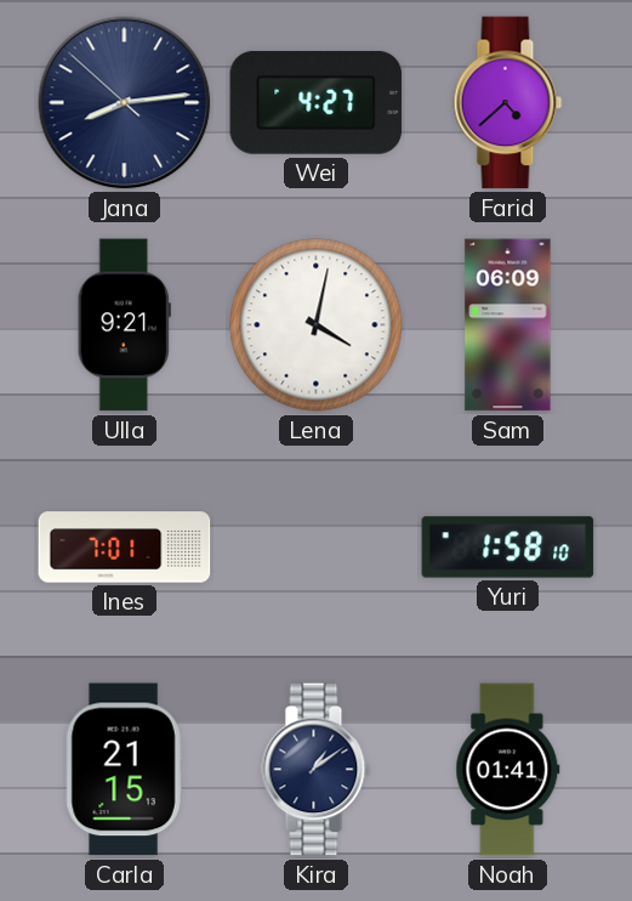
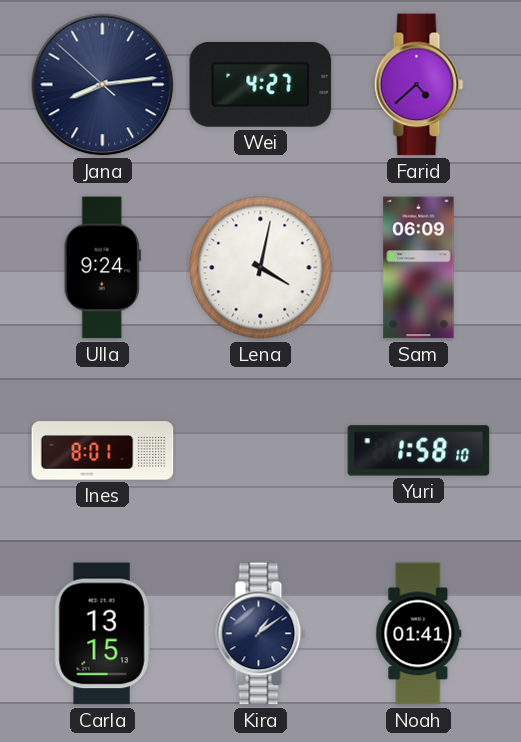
Ulla: 9:21 -> 9:24
Ines: 7:01 -> 8:01
Carla: 21:15 -> 13:15
